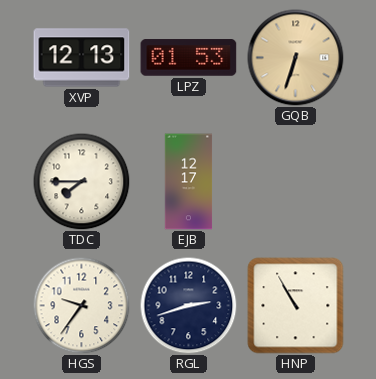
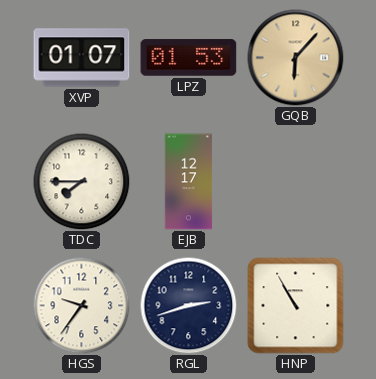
XVP: 12:13 -> 01:07
GQB: 6:33 -> 6:07
